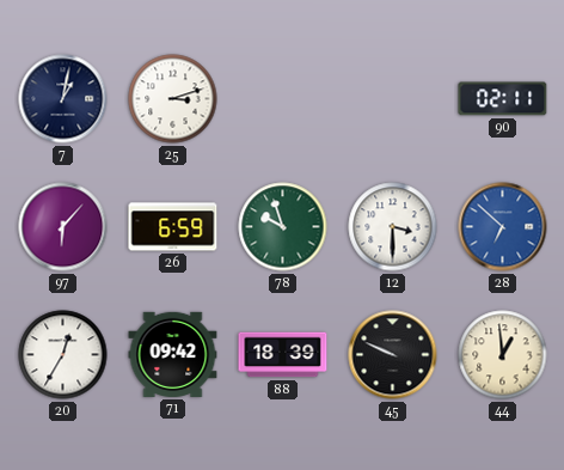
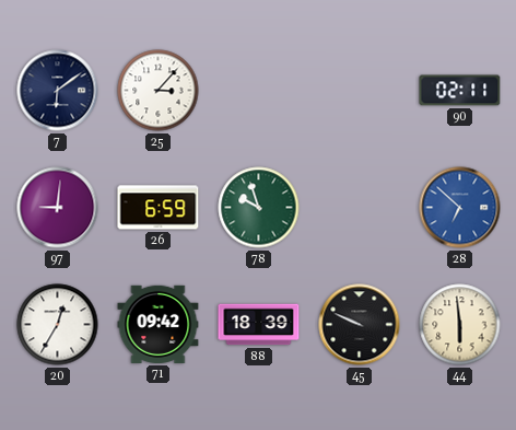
7: 1:02 -> 6:09
25: 3:12 -> 3:07
97: 6:07 -> 9:01
12: 3:30 -> none
44: 12:59 -> 5:59
